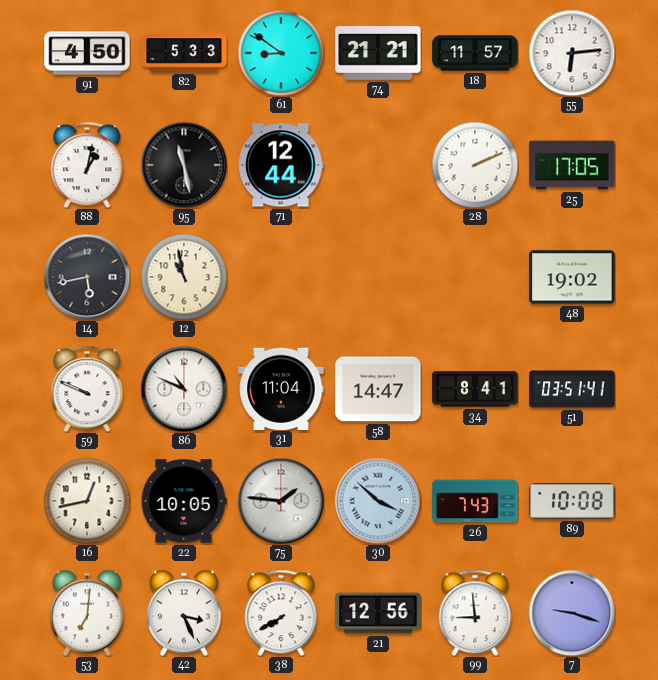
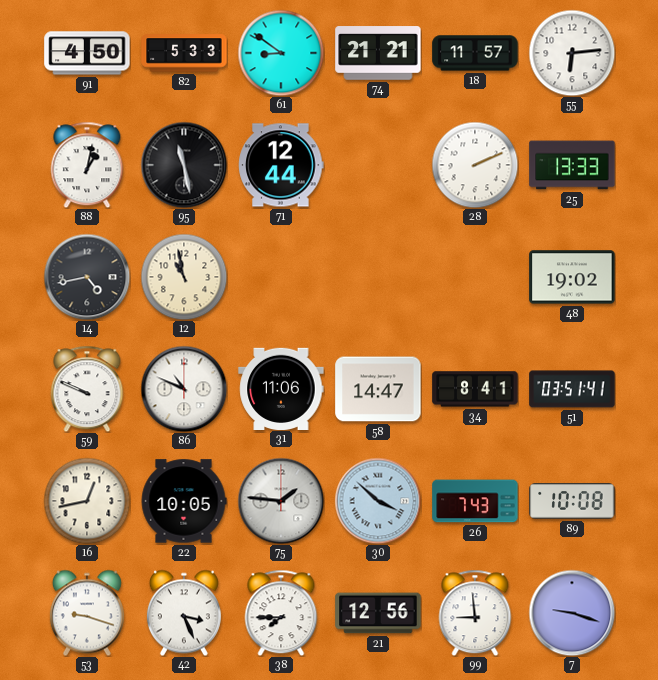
25: 17:05 -> 13:33
14: 5:43 -> 4:43
31: 11:04 -> 11:06
53: 7:01 -> 9:18
38: 7:40 -> 7:45
